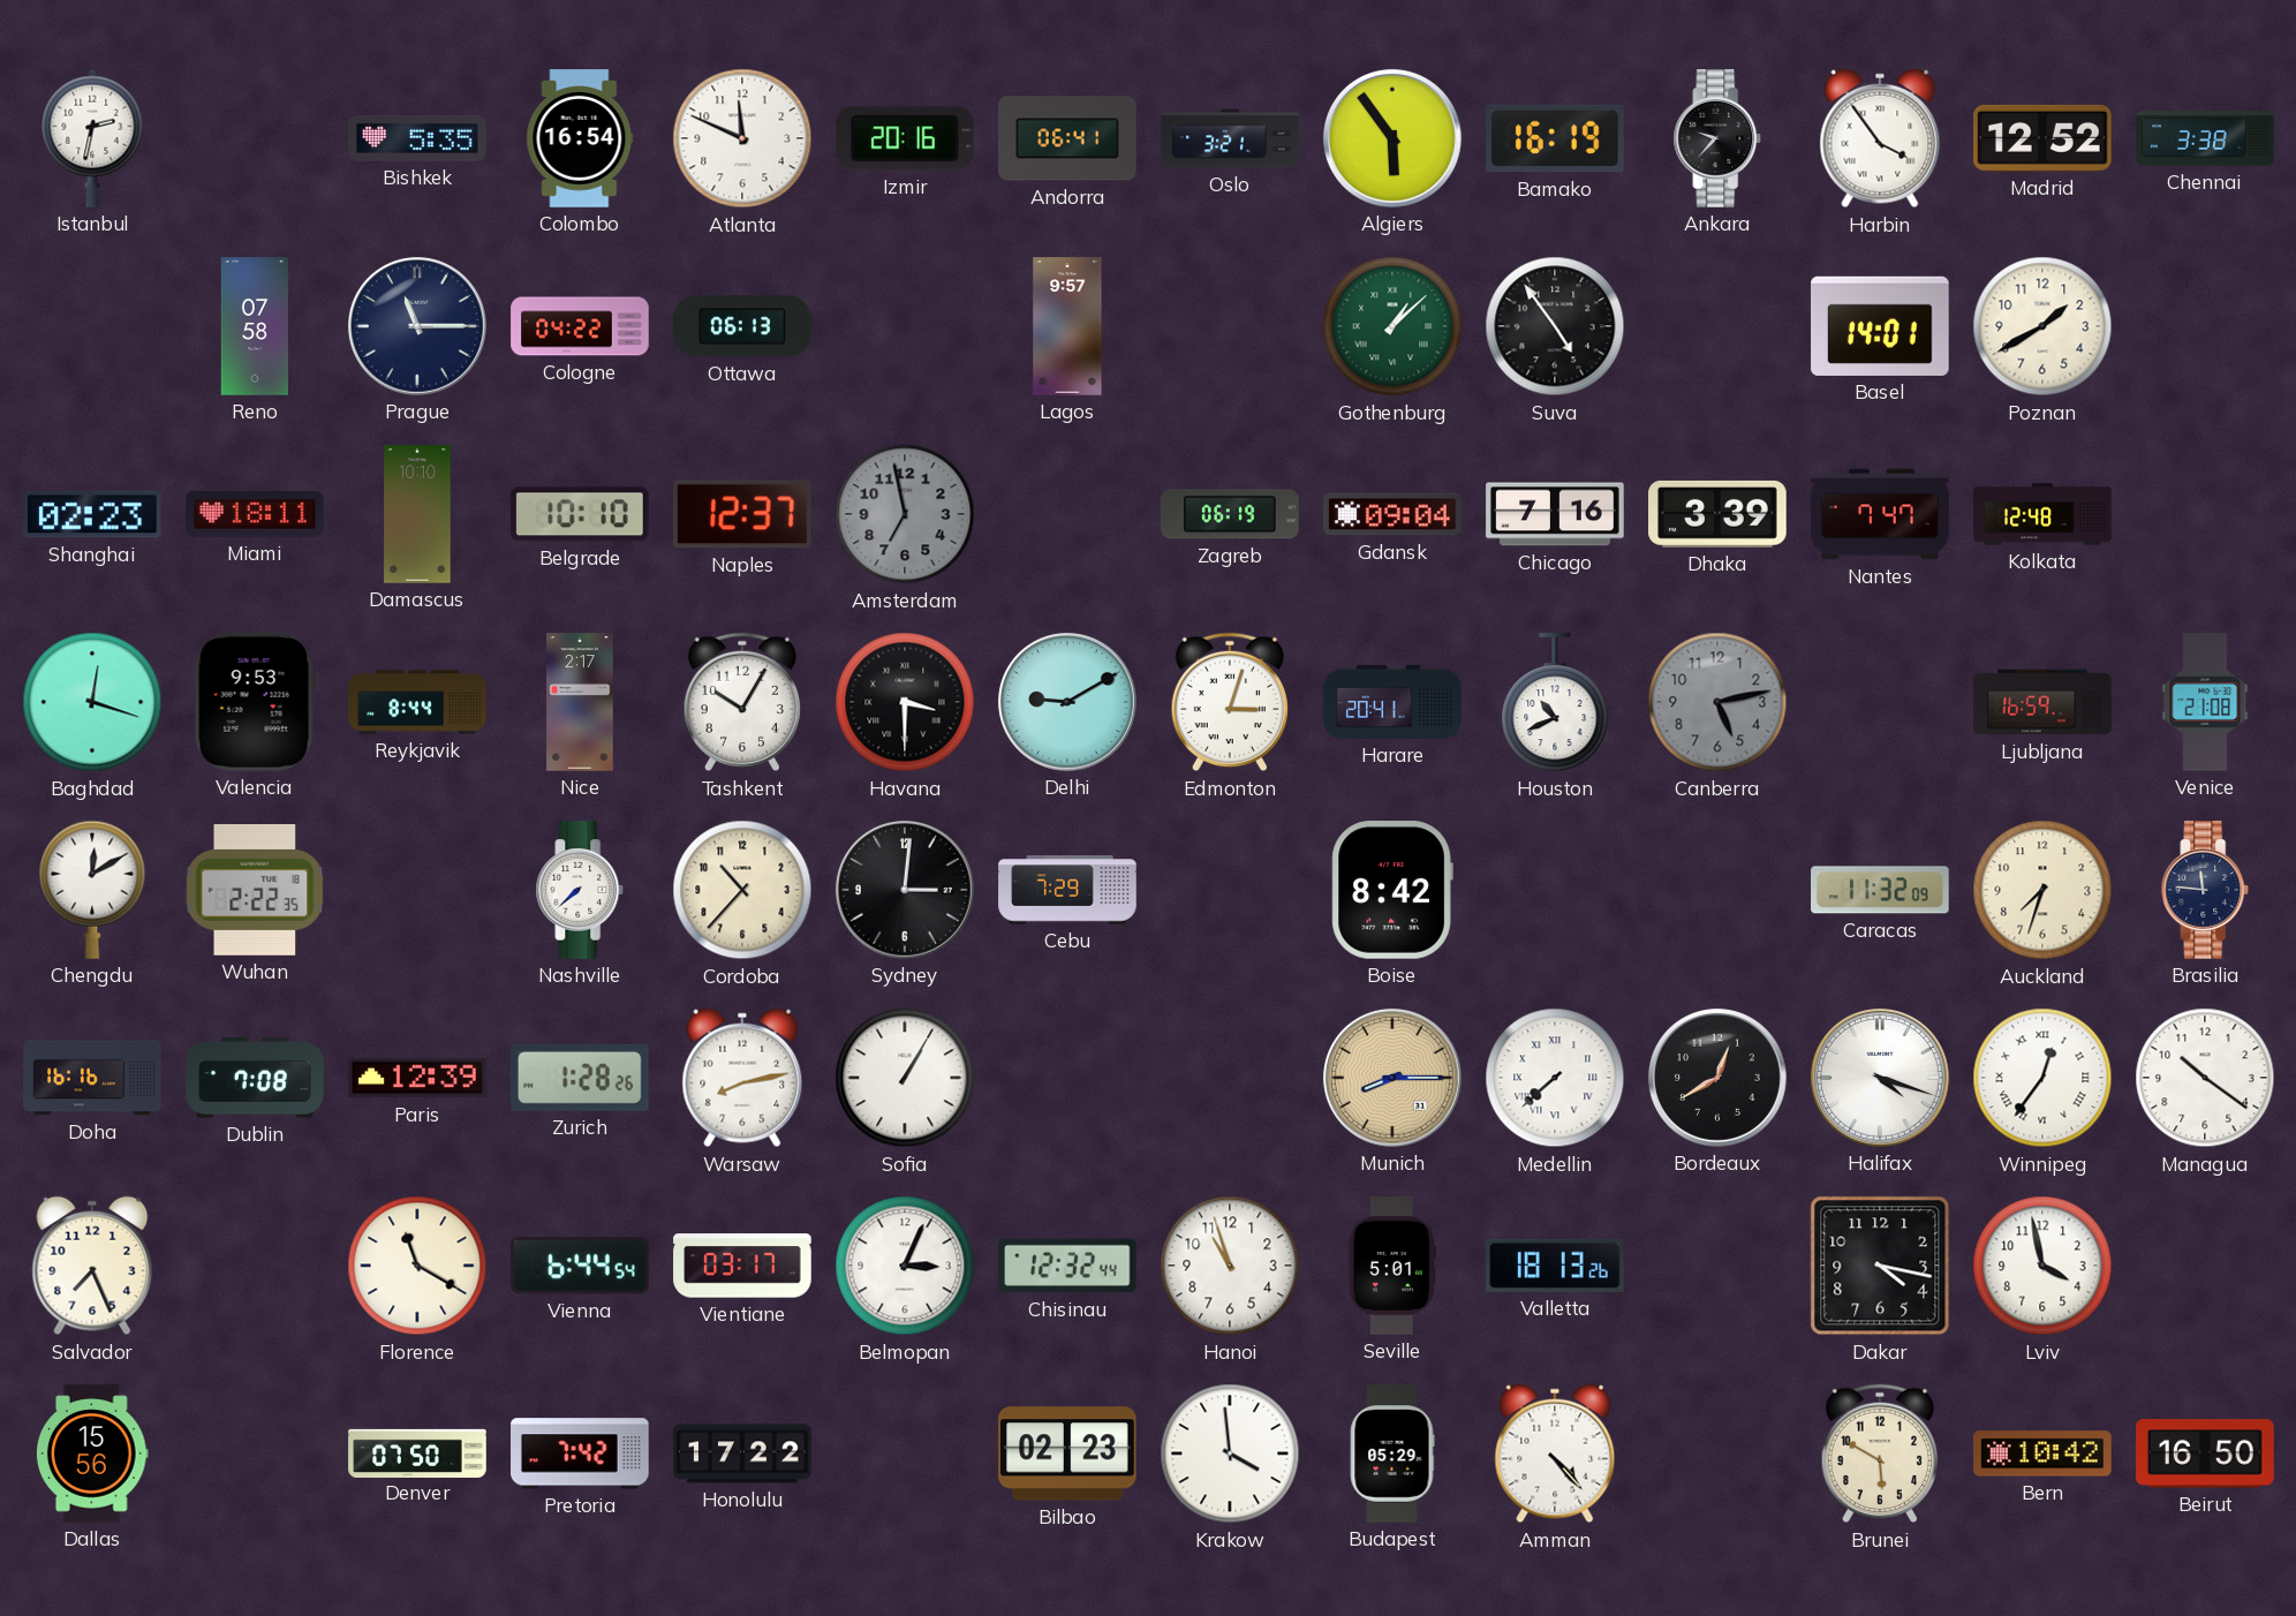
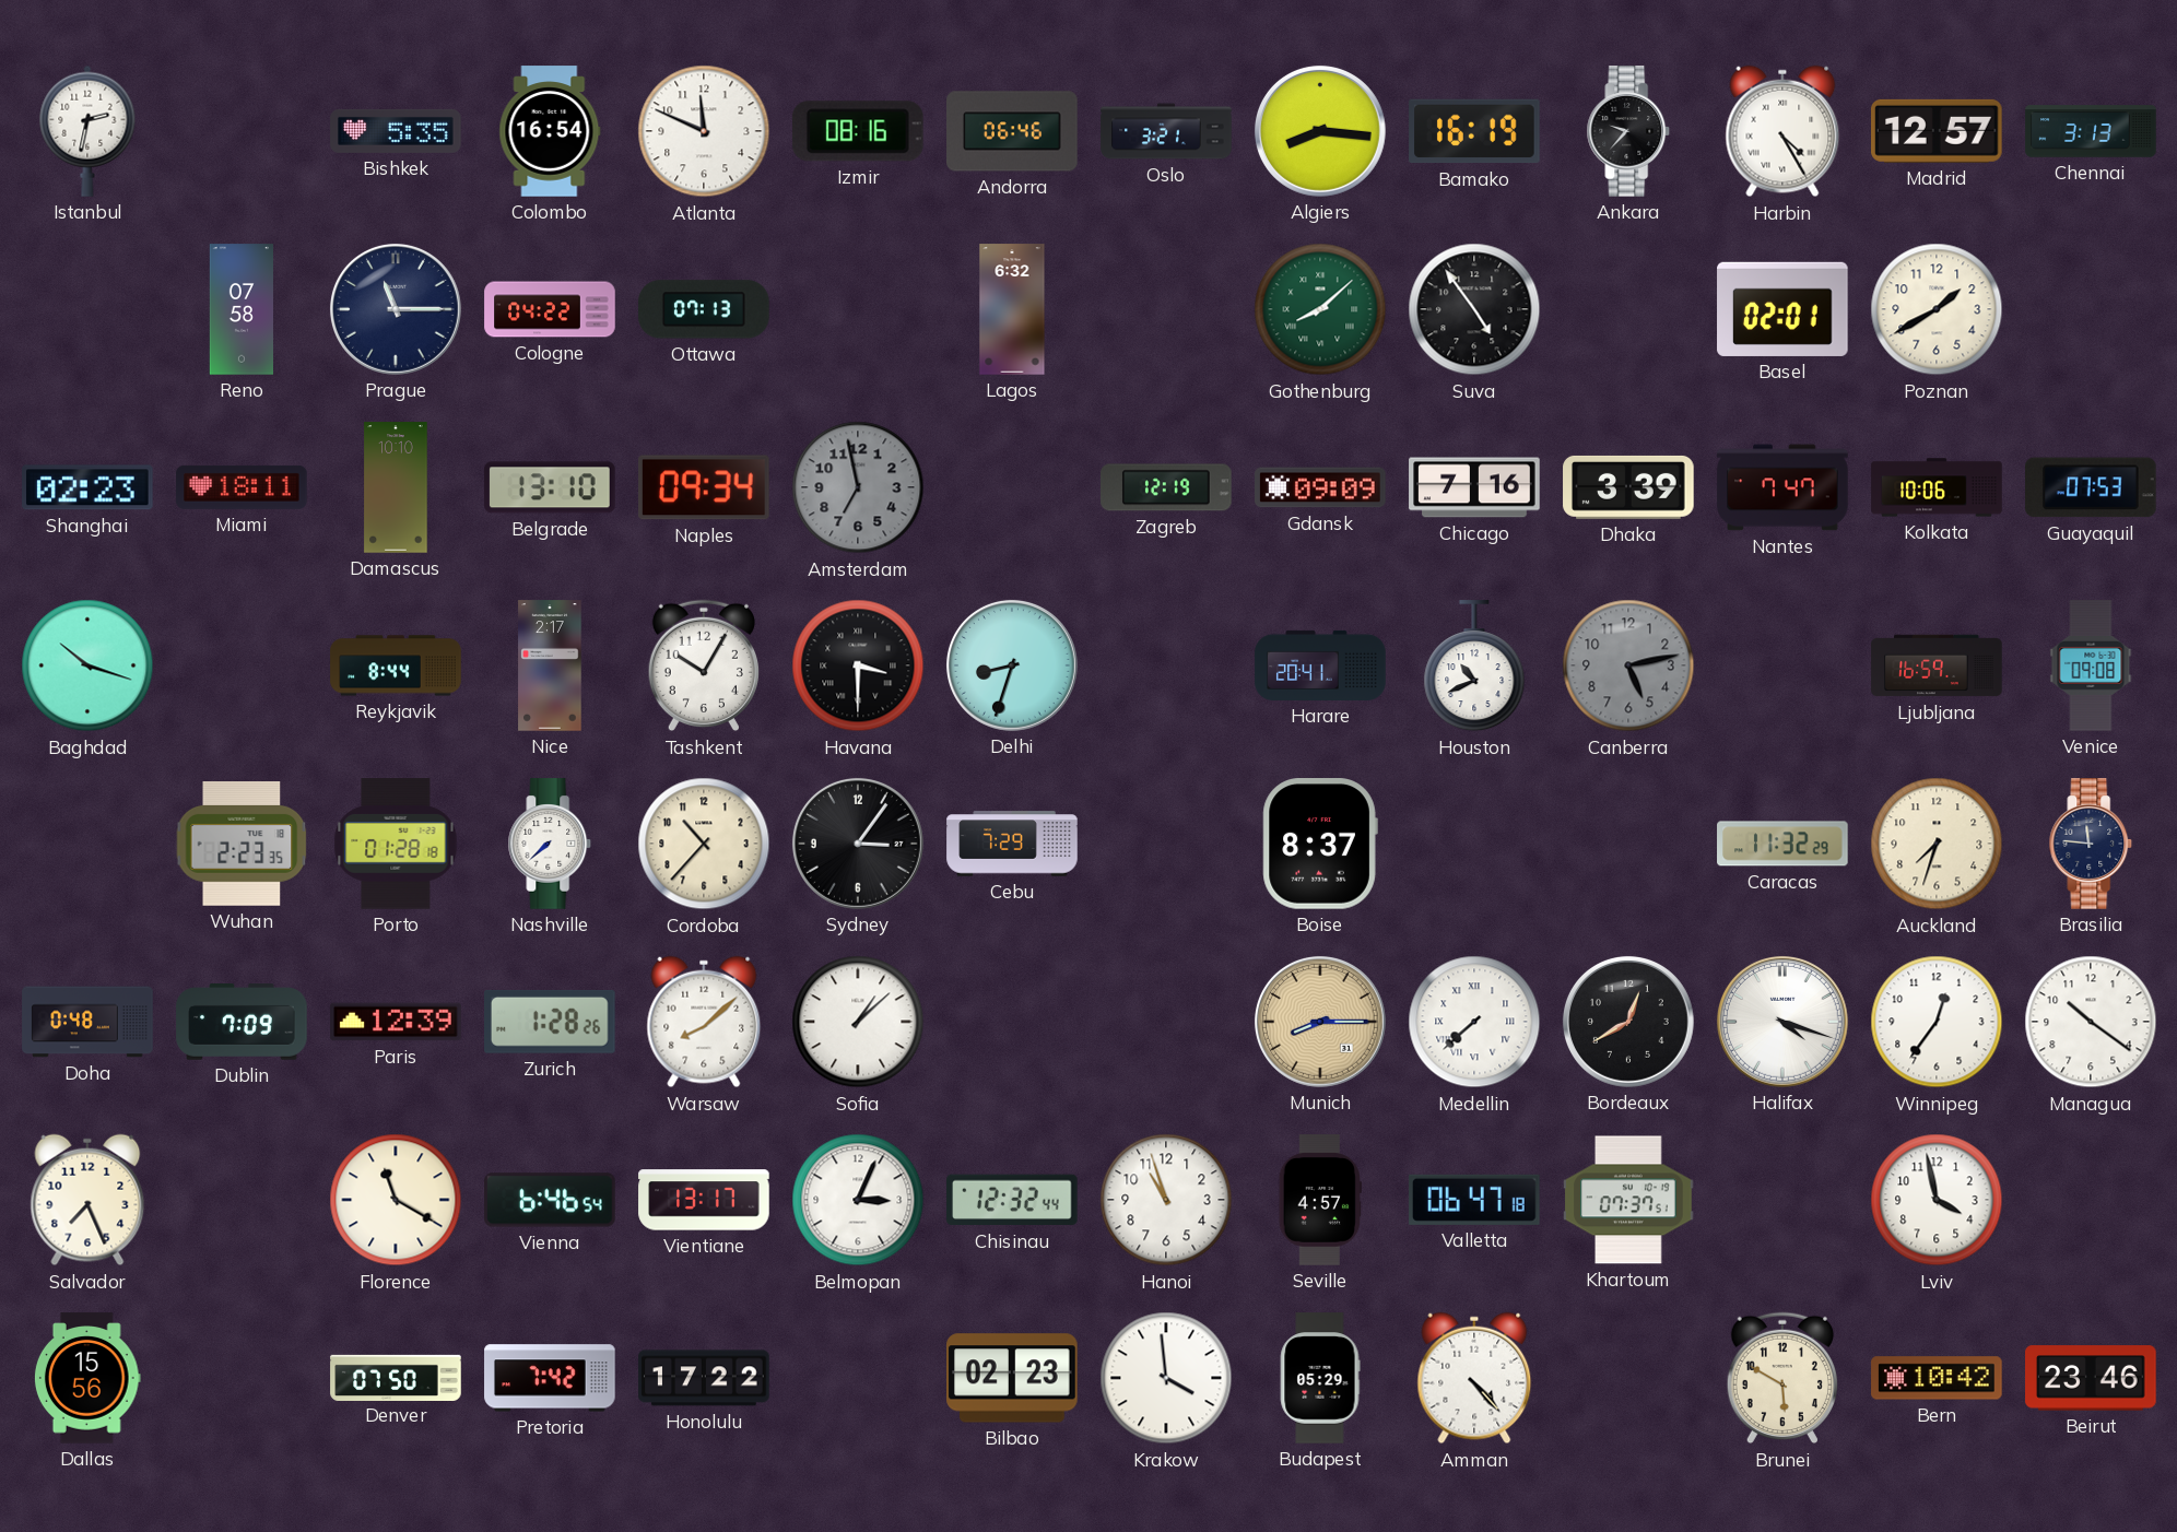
Izmir: 20:16 -> 08:16
Andorra: 06:41 -> 06:46
Algiers: 5:54 -> 8:16
Harbin: 3:54 -> 4:25
Madrid: 12:52 -> 12:57
Chennai: 3:38 -> 3:13
Ottawa: 06:13 -> 07:13
Lagos: 9:57 -> 6:32
Gothenburg: 1:08 -> 8:08
Basel: 14:01 -> 02:01
Belgrade: 10:10 -> 13:10
Naples: 12:37 -> 09:34
Zagreb: 06:19 -> 12:19
Gdansk: 09:04 -> 09:09
Kolkata: 12:48 -> 10:06
Guayaquil: none -> 07:53
Baghdad: 12:18 -> 10:18
Valencia: 9:53 -> none
Delhi: 9:10 -> 8:33
Edmonton: 3:03 -> none
Venice: 21:08 -> 09:08
Chengdu: 12:10 -> none
Wuhan: 2:22 -> 2:23
Porto: none -> 01:28
Sydney: 3:01 -> 3:06
Boise: 8:42 -> 8:37
Caracas: 11:32:09 -> 11:32:29
Doha: 16:16 -> 0:48
Dublin: 7:08 -> 7:09
Warsaw: 8:13 -> 8:08
Sofia: 1:05 -> 1:08
Winnipeg numerals: Roman -> Arabic
Vienna: 6:44 -> 6:46
Vientiane: 03:17 -> 13:17
Seville: 5:01 -> 4:57
Valletta: 18:13 -> 06:47
Khartoum: none -> 07:37
Dakar: 4:17 -> none
Beirut: 16:50 -> 23:46
